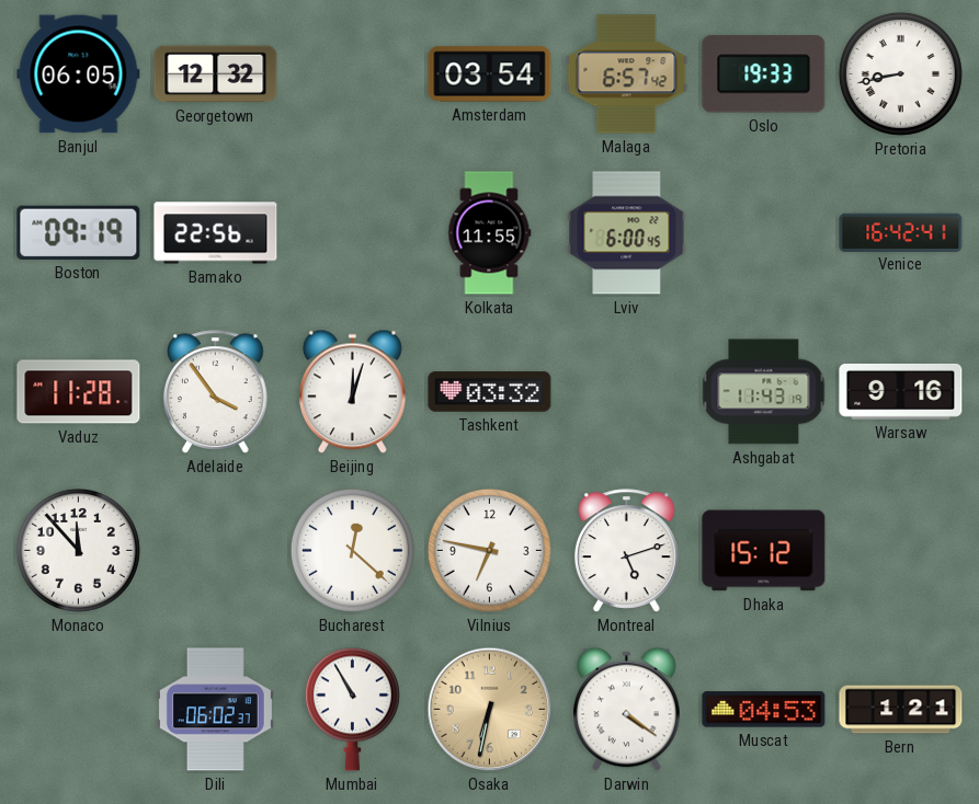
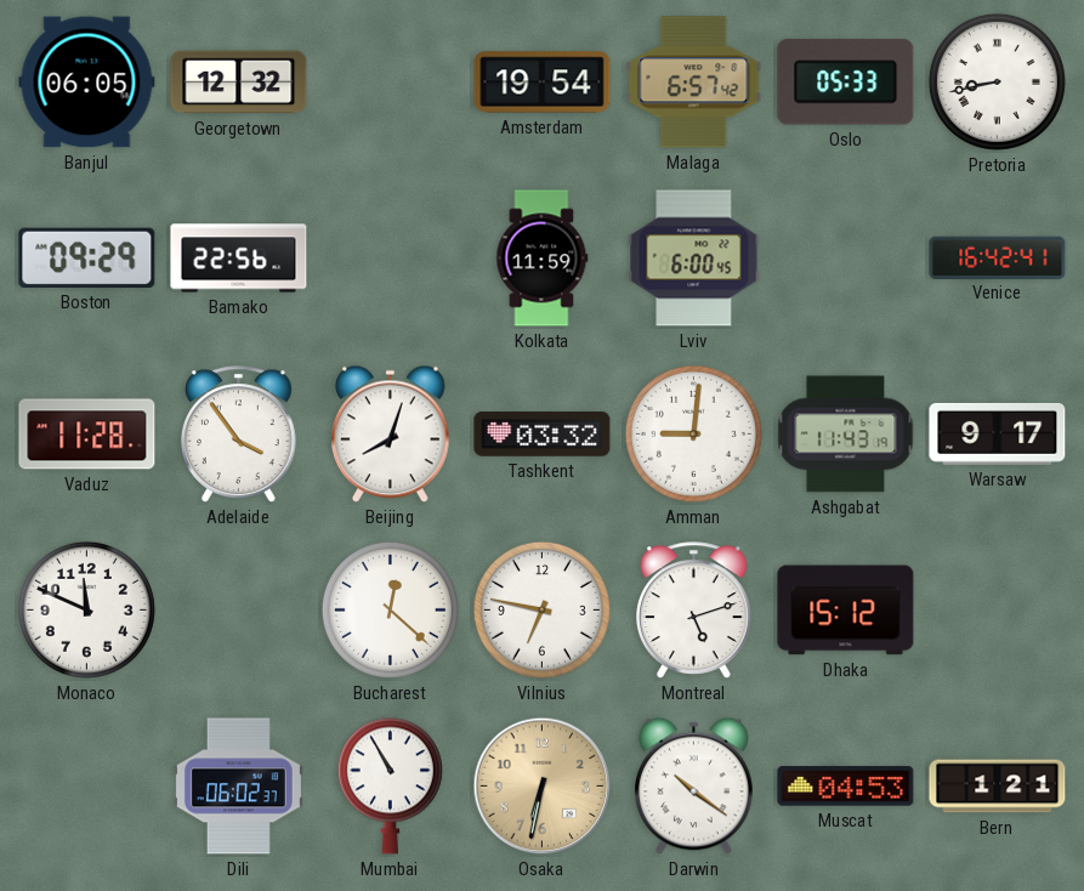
Amsterdam: 03:54 -> 19:54
Oslo: 19:33 -> 05:33
Boston: 09:19 -> 09:29
Kolkata: 11:55 -> 11:59
Beijing: 12:03 -> 8:03
Amman: none -> 9:01
Warsaw: 9:16 -> 9:17
Monaco: 11:53 -> 11:49
Darwin: 4:21 -> 10:21
